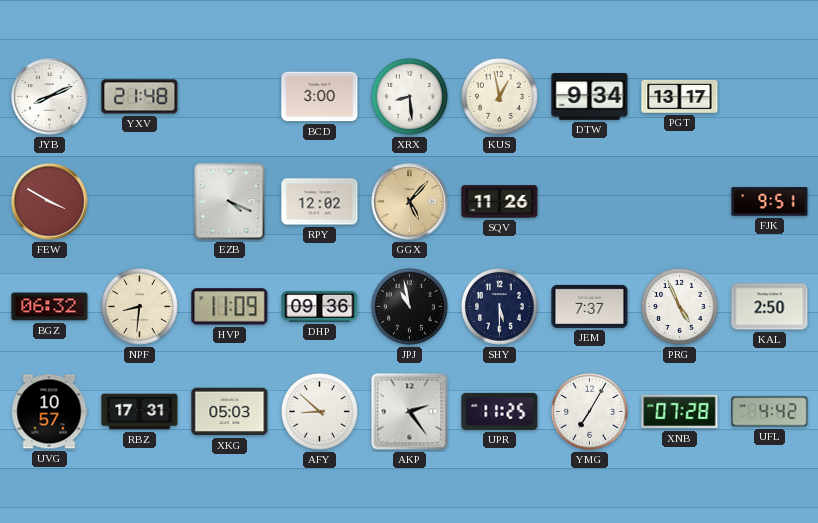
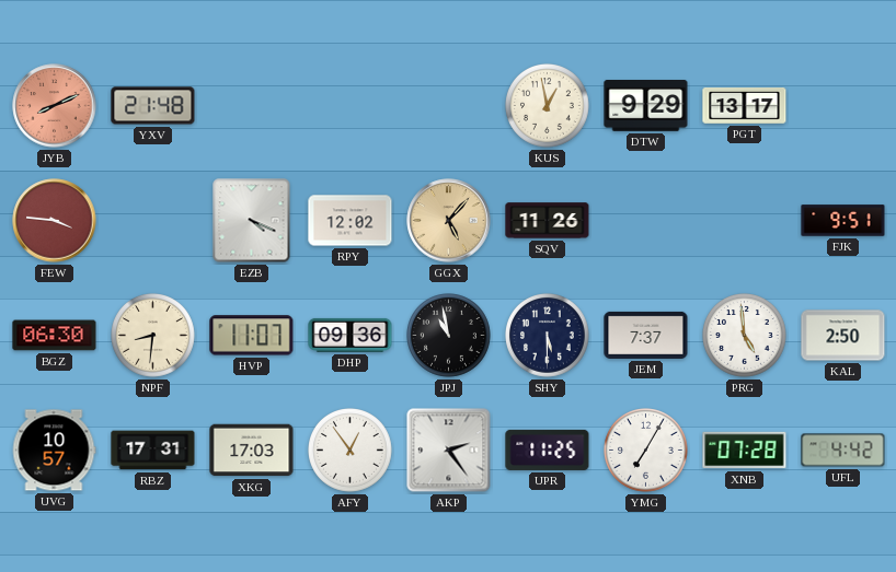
JYB dial: white -> salmon
BCD: 3:00 -> none
XRX: 8:29 -> none
DTW: 9:34 -> 9:29
FEW: 3:50 -> 3:46
BGZ: 06:32 -> 06:30
HVP: 11:09 -> 11:07
PRG: 4:56 -> 4:59
XKG: 05:03 -> 17:03
AFY: 8:52 -> 12:54
